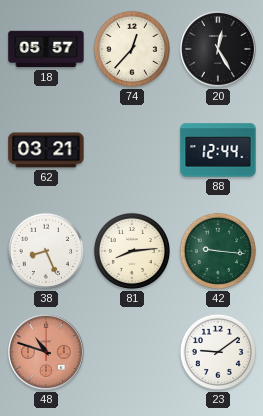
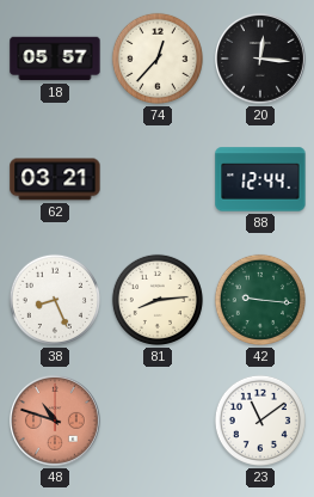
20: 12:25 -> 12:16
23: 9:09 -> 11:09
